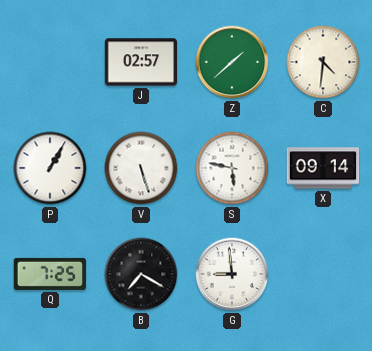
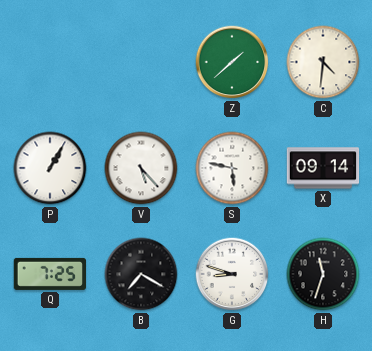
J: 02:57 -> none
V: 5:27 -> 5:23
G: 8:59 -> 8:48
H: none -> 11:33
